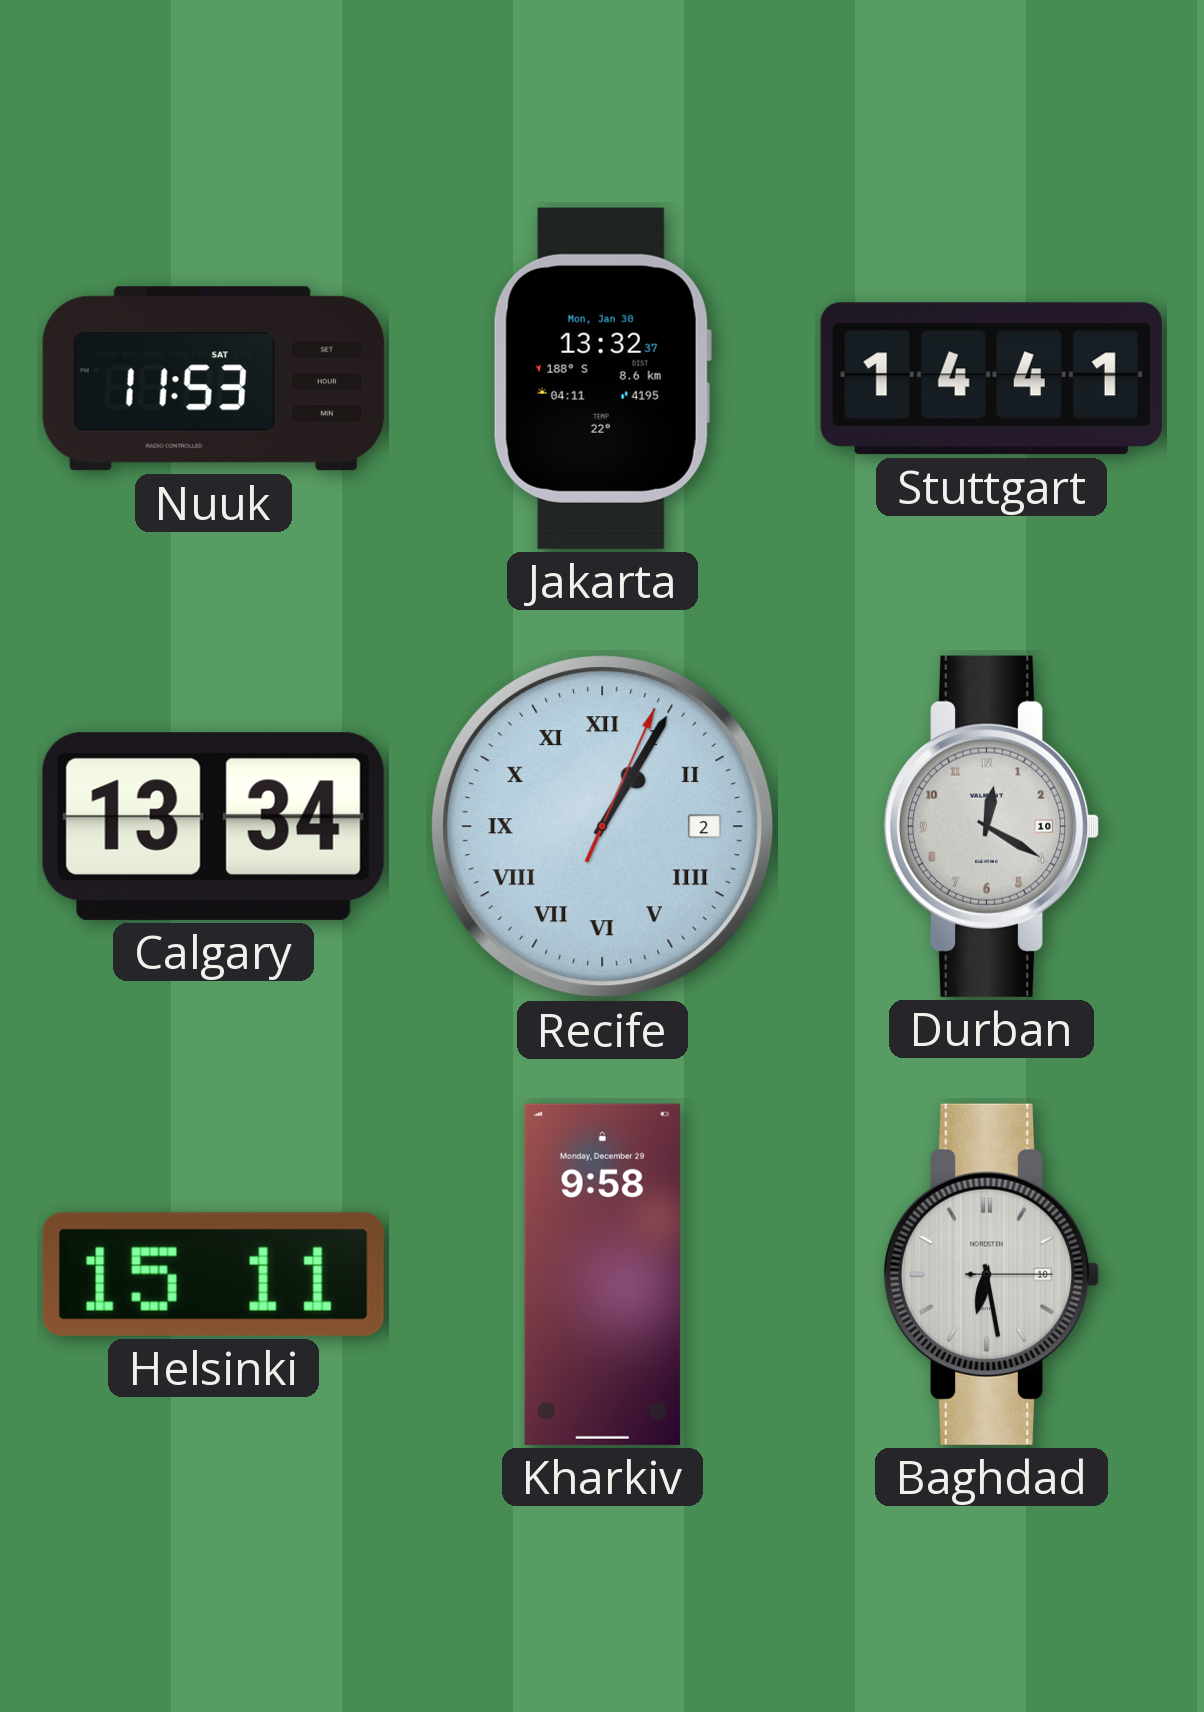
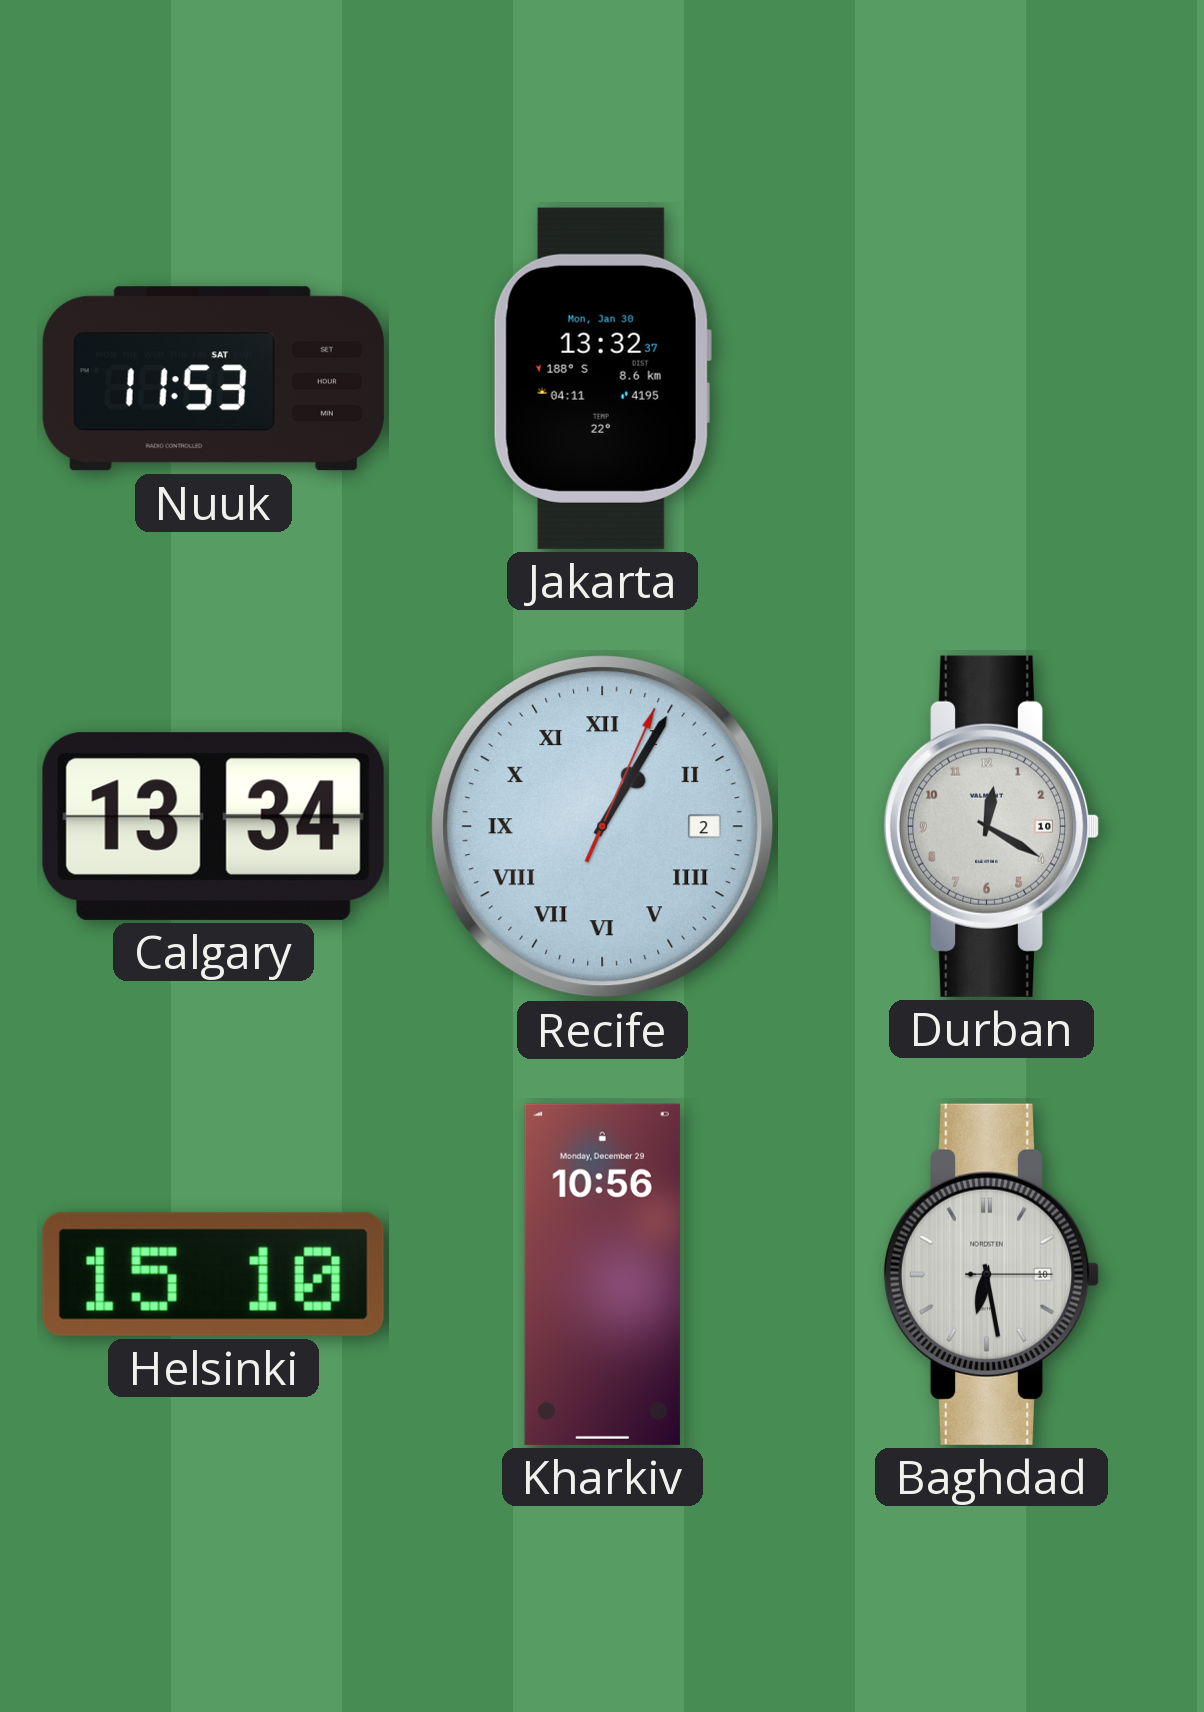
Stuttgart: 14:41 -> none
Helsinki: 15:11 -> 15:10
Kharkiv: 9:58 -> 10:56
